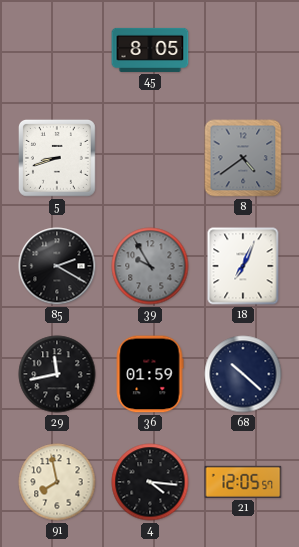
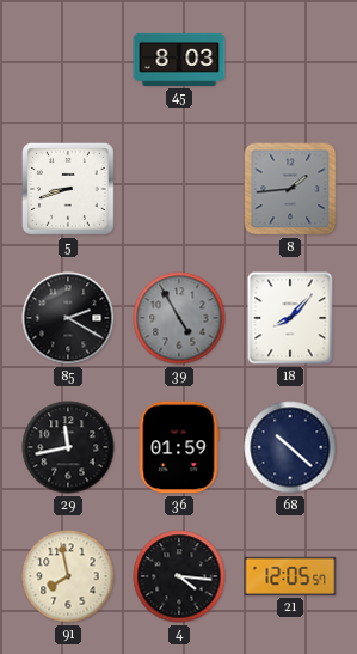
45: 8:05 -> 8:03
8: 4:39 -> 1:44
39: 9:55 -> 4:55
18: 7:04 -> 8:07
